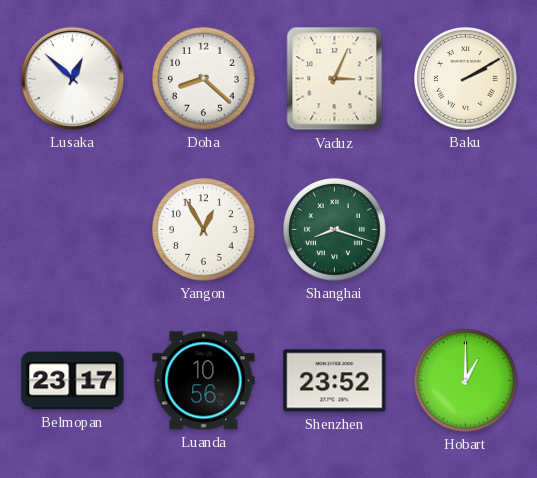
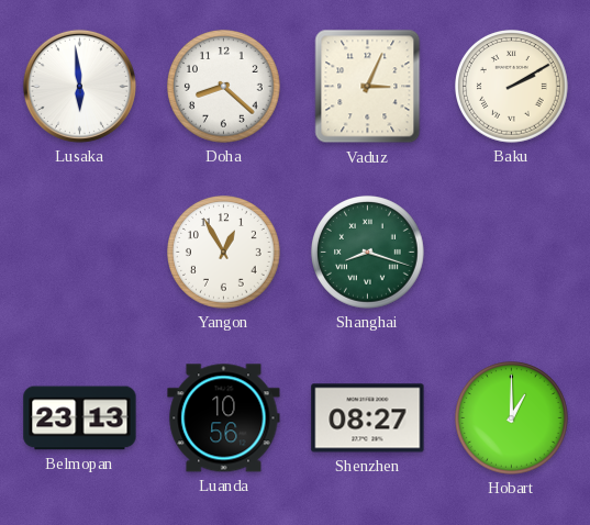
Lusaka: 12:52 -> 5:59
Belmopan: 23:17 -> 23:13
Shenzhen: 23:52 -> 08:27
